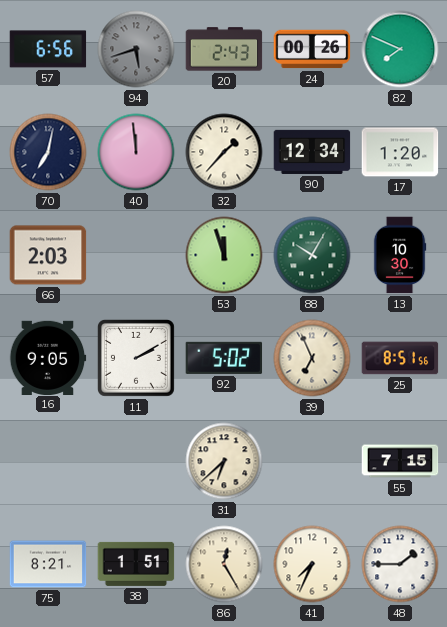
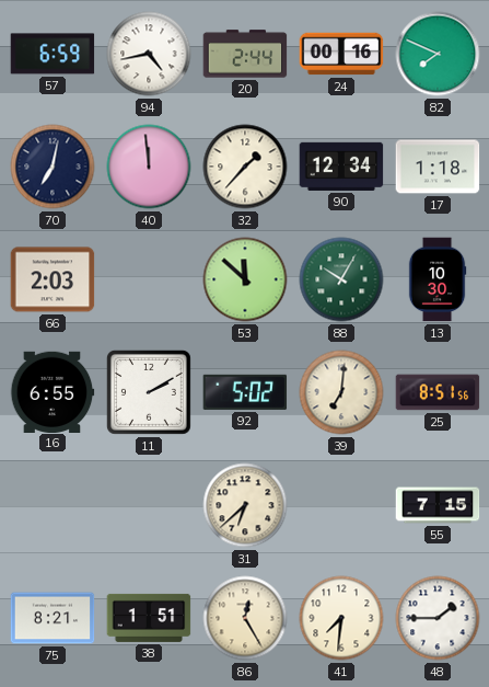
57: 6:56 -> 6:59
94: 5:42 -> 4:43
94 dial: grey -> white
20: 2:43 -> 2:44
24: 00:26 -> 00:16
17: 1:20 -> 1:18
53: 11:57 -> 11:52
16: 9:05 -> 6:55
39: 6:56 -> 7:01
41: 7:34 -> 7:31
